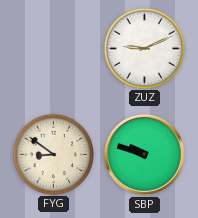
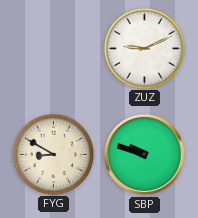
FYG: 8:51 -> 8:50
